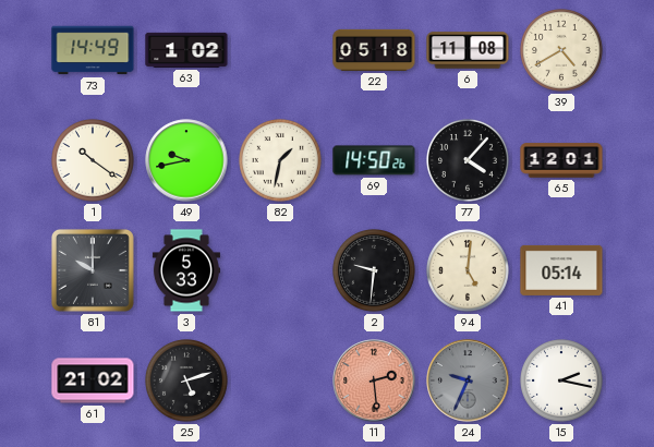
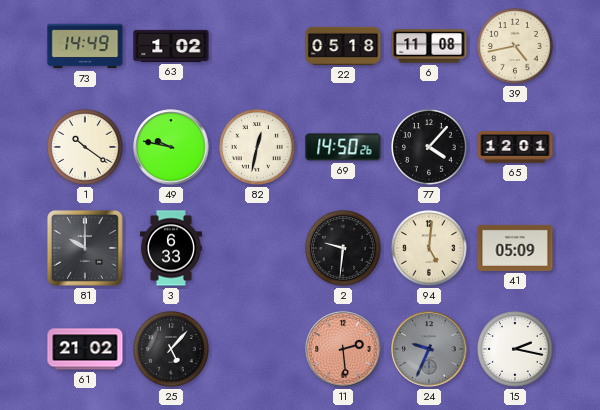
39: 4:40 -> 4:43
49: 9:43 -> 9:47
82: 1:32 -> 12:32
3: 5:33 -> 6:33
41: 05:14 -> 05:09
25: 5:12 -> 5:07
